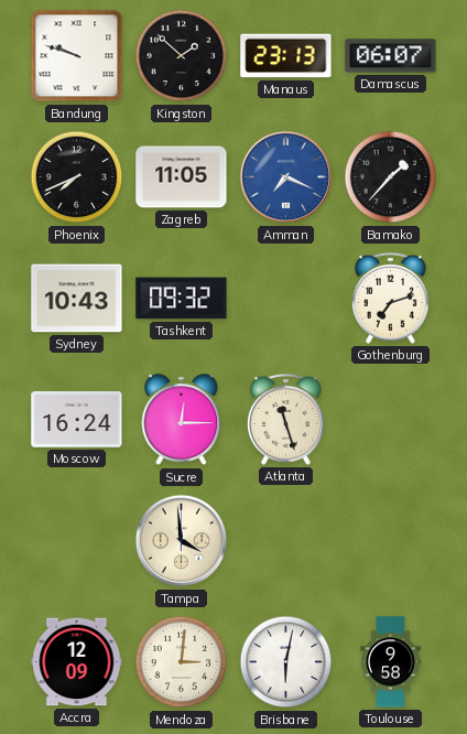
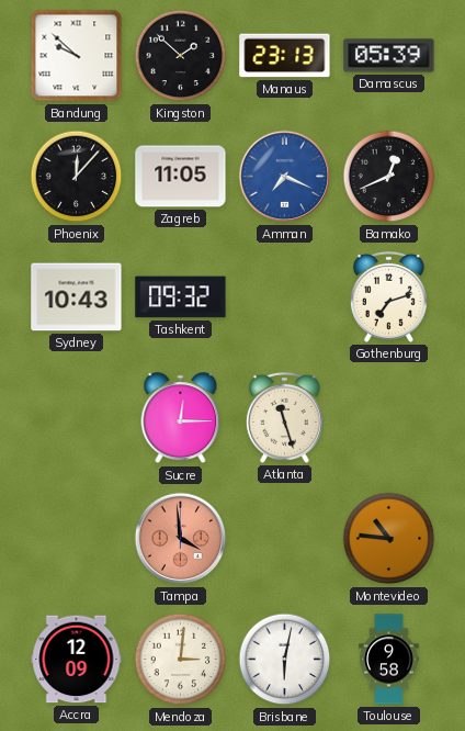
Bandung: 9:48 -> 9:52
Damascus: 06:07 -> 05:39
Phoenix: 7:41 -> 12:07
Bamako: 1:37 -> 12:41
Moscow: 16:24 -> none
Tampa dial: cream -> salmon
Montevideo: none -> 10:46
